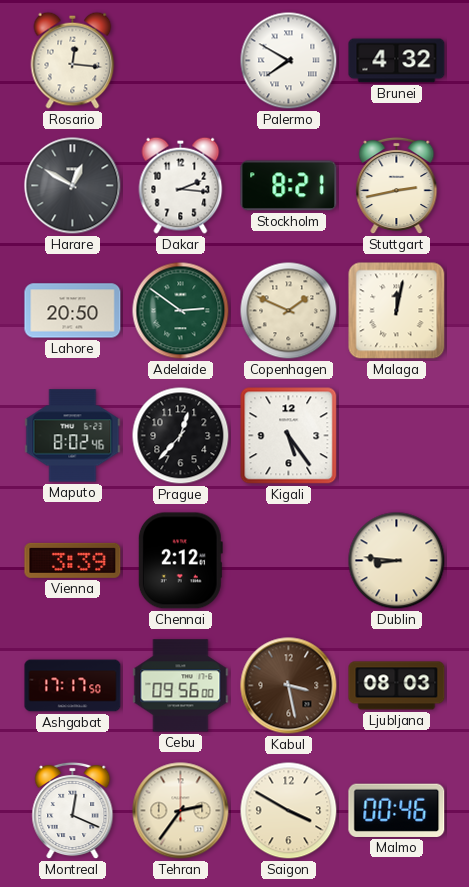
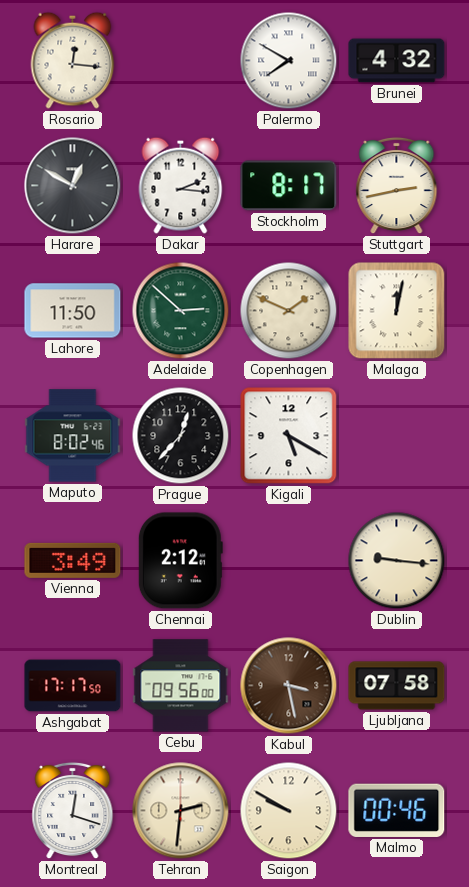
Stockholm: 8:21 -> 8:17
Lahore: 20:50 -> 11:50
Adelaide: 2:51 -> 2:52
Kigali: 5:24 -> 5:20
Vienna: 3:39 -> 3:49
Dublin: 8:46 -> 9:16
Ljubljana: 08:03 -> 07:58
Montreal: 12:19 -> 12:18
Tehran: 2:36 -> 2:31
Saigon: 3:50 -> 9:50
